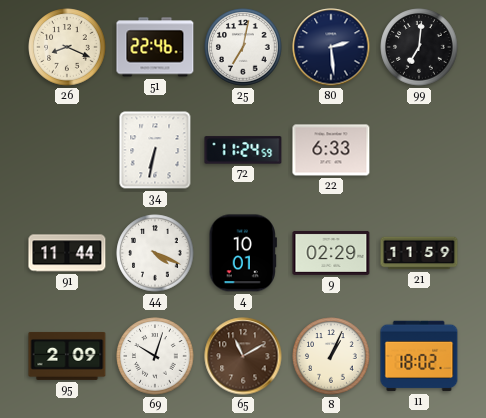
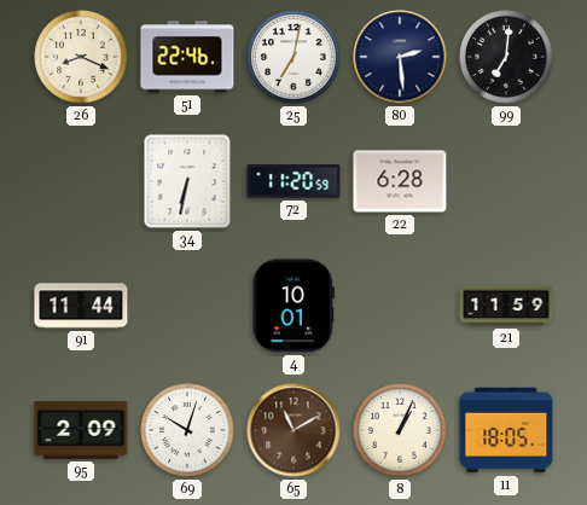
72: 11:24 -> 11:20
22: 6:33 -> 6:28
44: 4:19 -> none
9: 02:29 -> none
11: 18:02 -> 18:05
